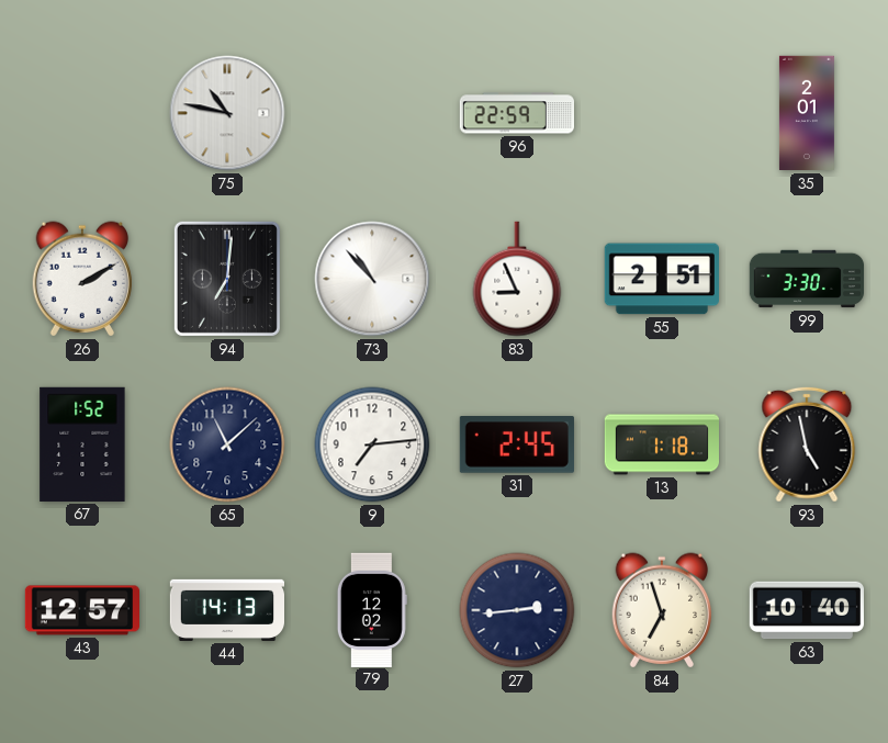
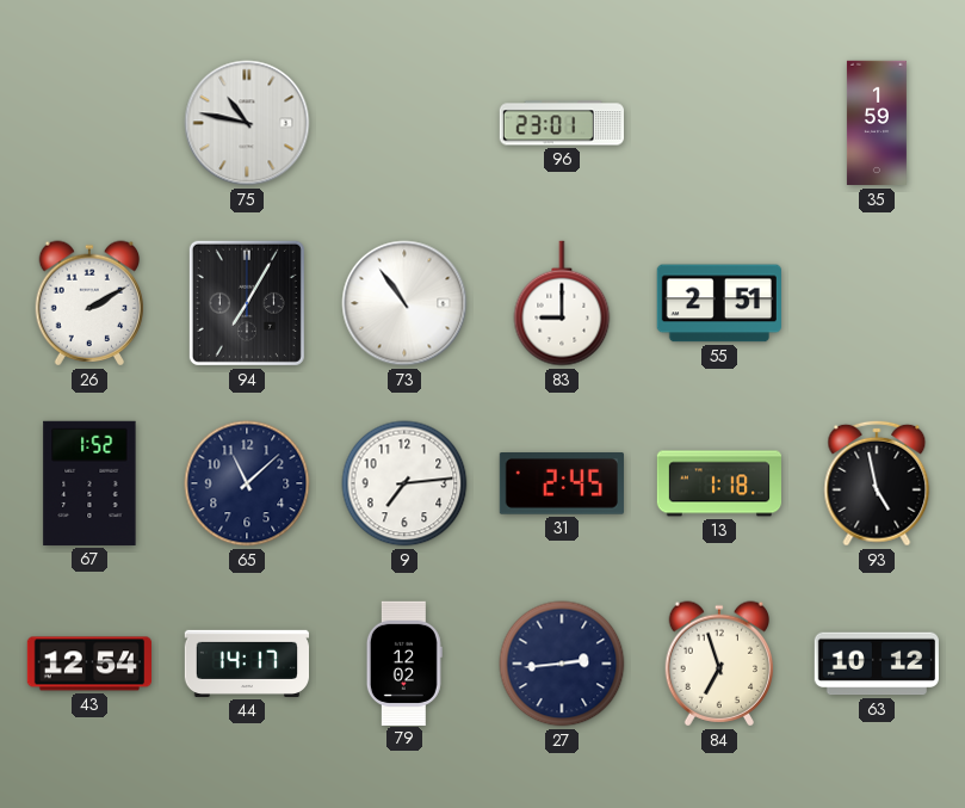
96: 22:59 -> 23:01
35: 2:01 -> 1:59
94: 7:01 -> 7:05
73: 10:53 -> 10:54
83: 8:56 -> 9:00
99: 3:30 -> none
43: 12:57 -> 12:54
44: 14:13 -> 14:17
63: 10:40 -> 10:12
